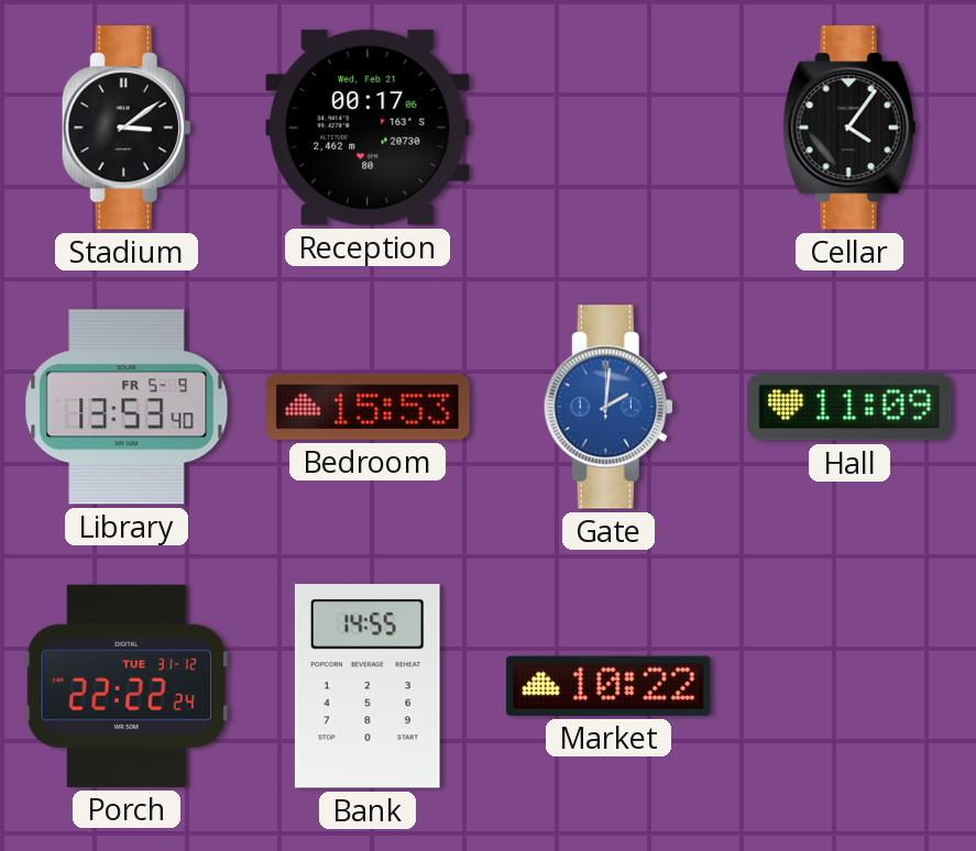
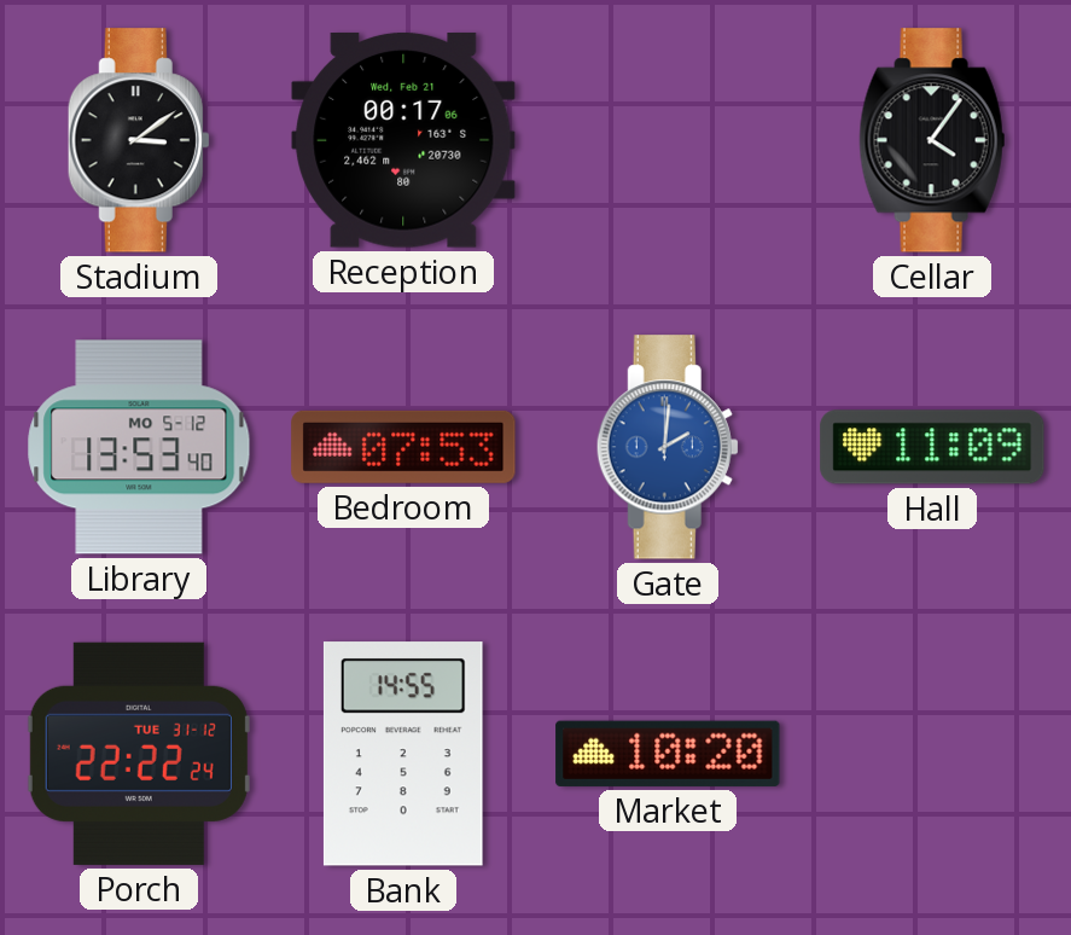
Library date: FR 5-9 -> MO 5-12
Bedroom: 15:53 -> 07:53
Market: 10:22 -> 10:20
